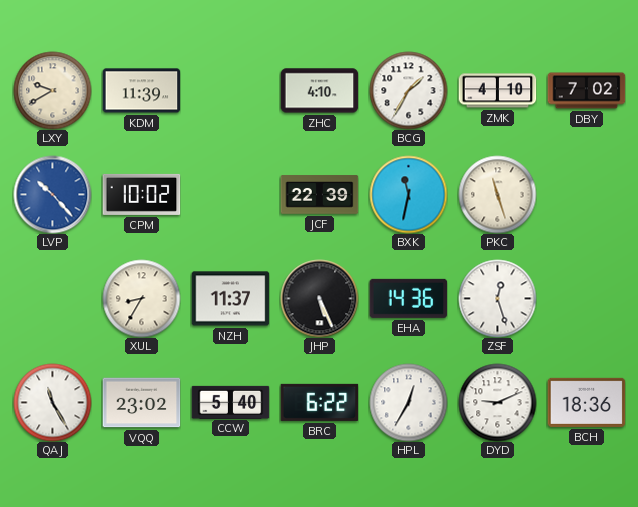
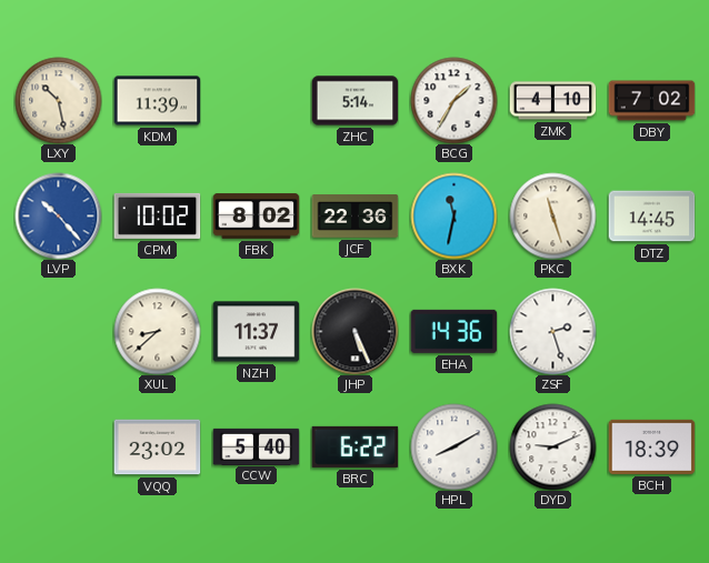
LXY: 9:40 -> 10:28
ZHC: 4:10 -> 5:14
FBK: none -> 8:02
JCF: 22:39 -> 22:36
DTZ: none -> 14:45
XUL: 8:35 -> 8:38
ZSF: 12:27 -> 2:27
QAJ: 11:25 -> none
HPL: 12:35 -> 8:10
BCH: 18:36 -> 18:39
